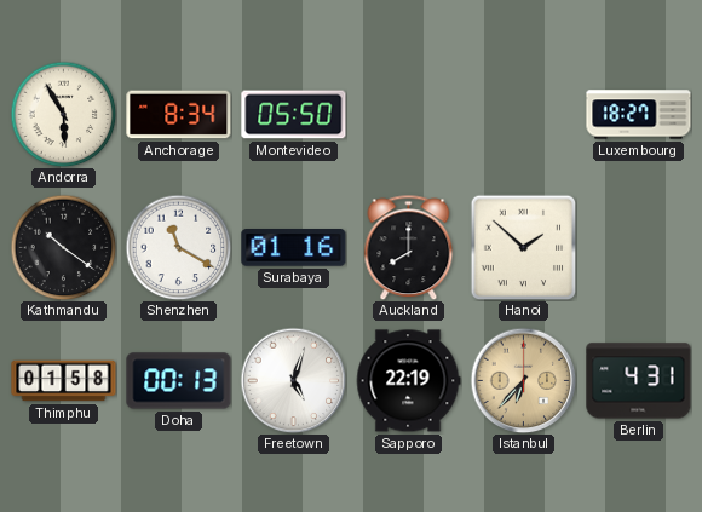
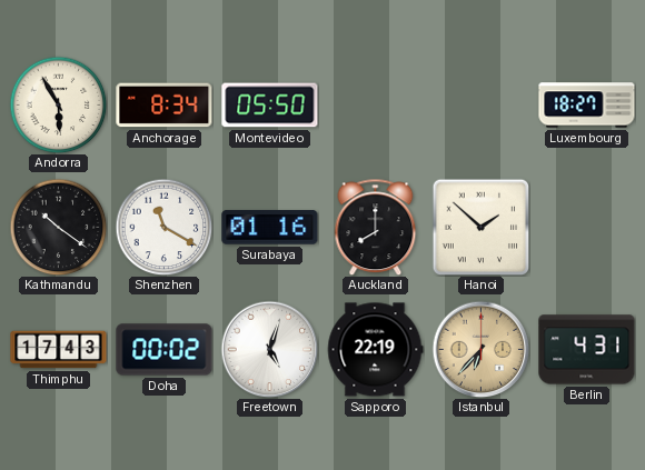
Thimphu: 01:58 -> 17:43
Doha: 00:13 -> 00:02
